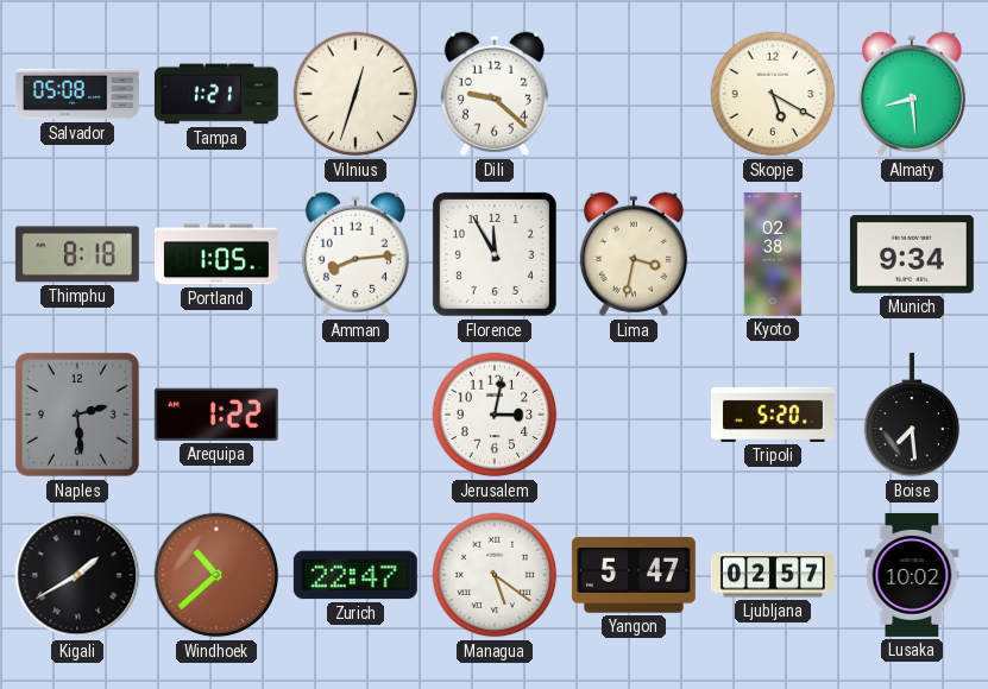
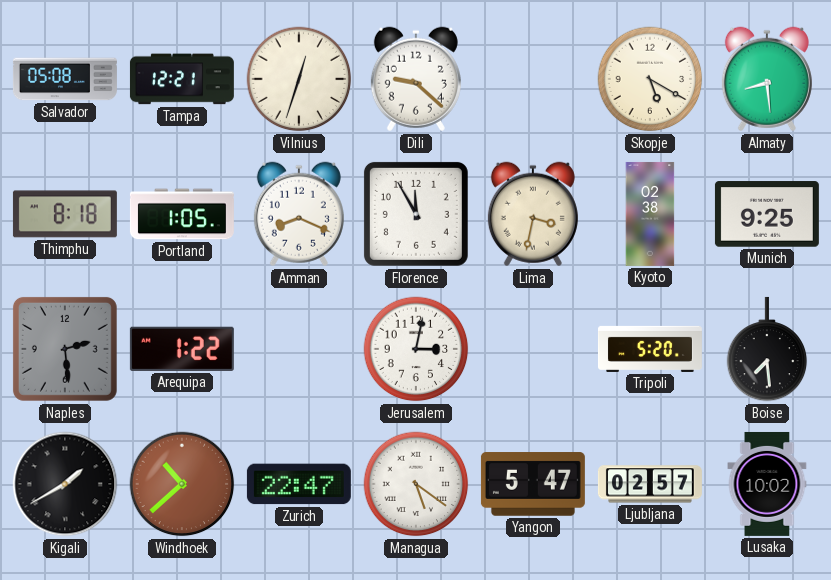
Tampa: 1:21 -> 12:21
Amman: 8:14 -> 8:19
Munich: 9:34 -> 9:25
